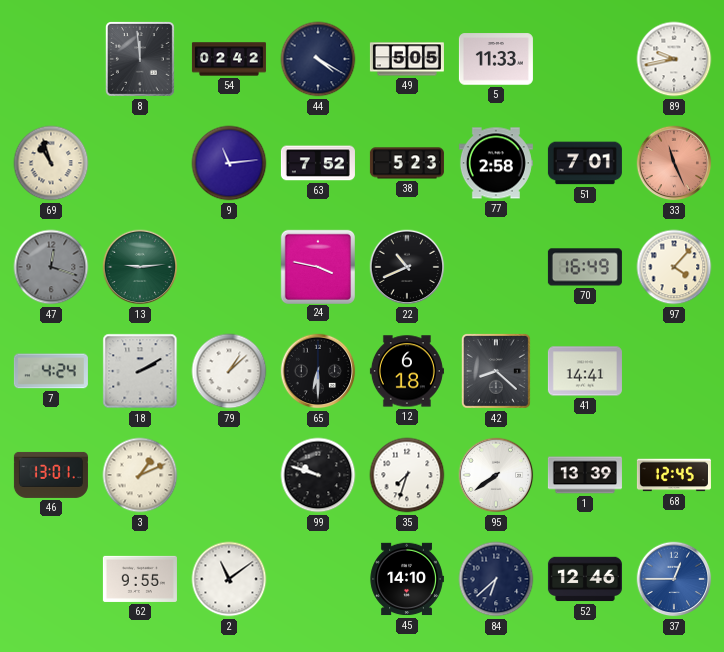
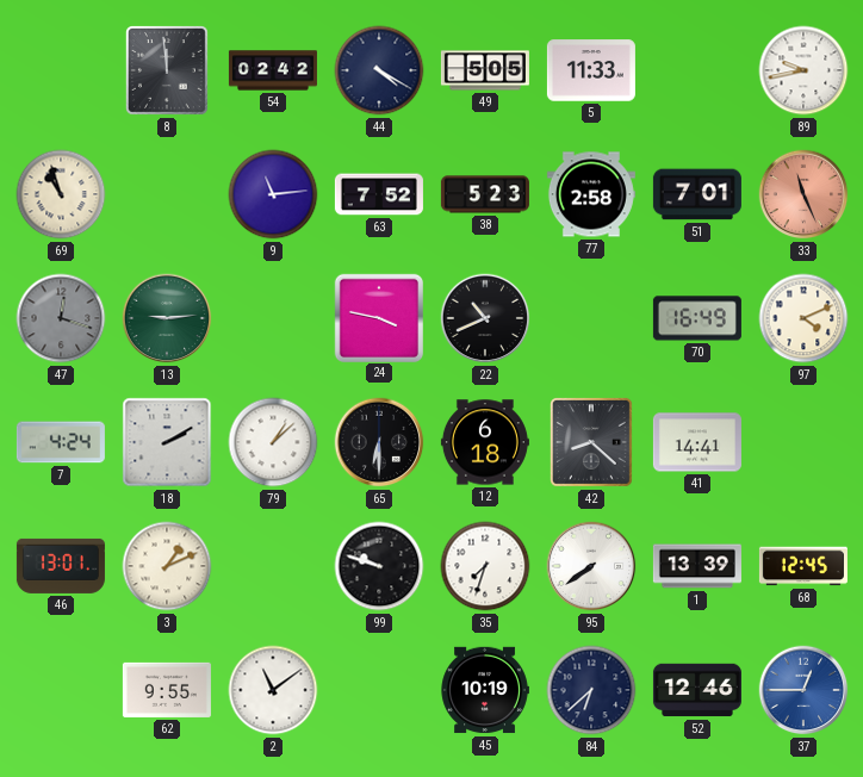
97: 4:07 -> 4:11
45: 14:10 -> 10:19
